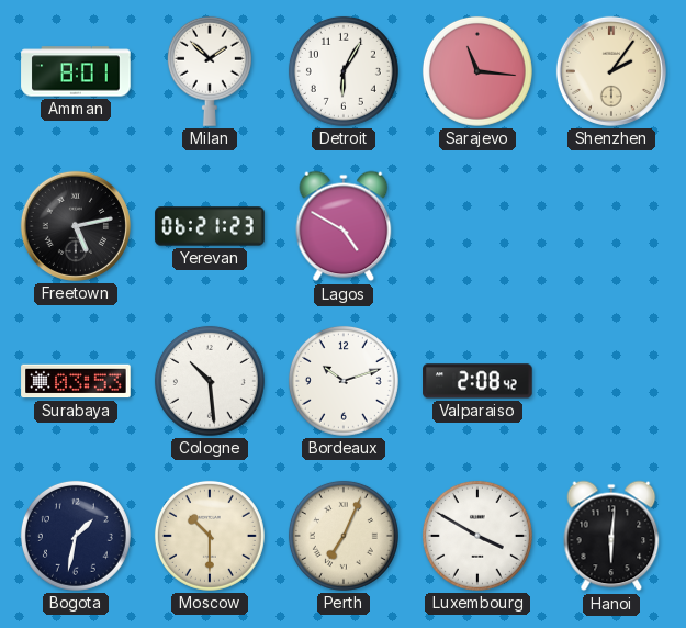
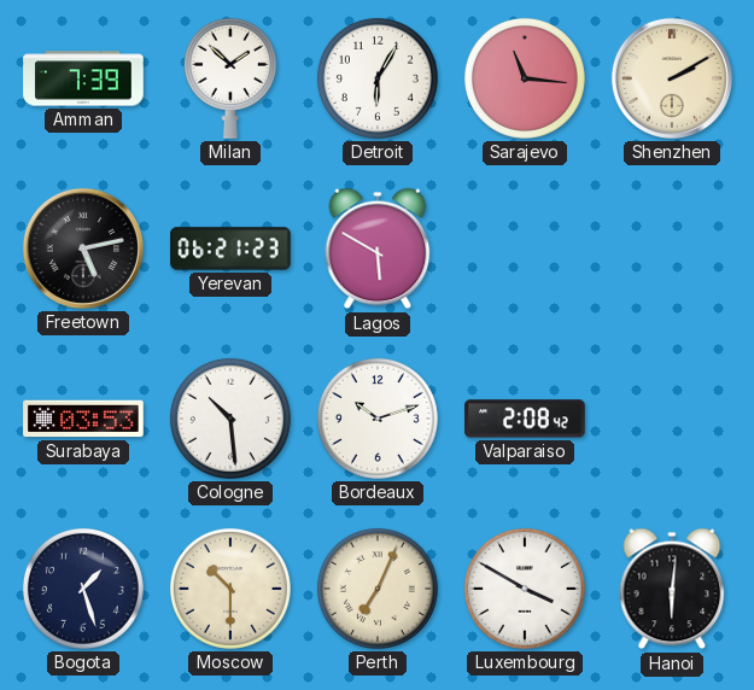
Amman: 8:01 -> 7:39
Shenzhen: 2:06 -> 2:10
Lagos: 4:50 -> 5:50
Bogota: 1:32 -> 1:27
